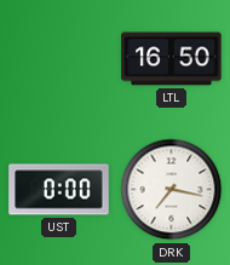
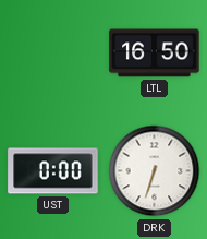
DRK: 7:17 -> 6:33
